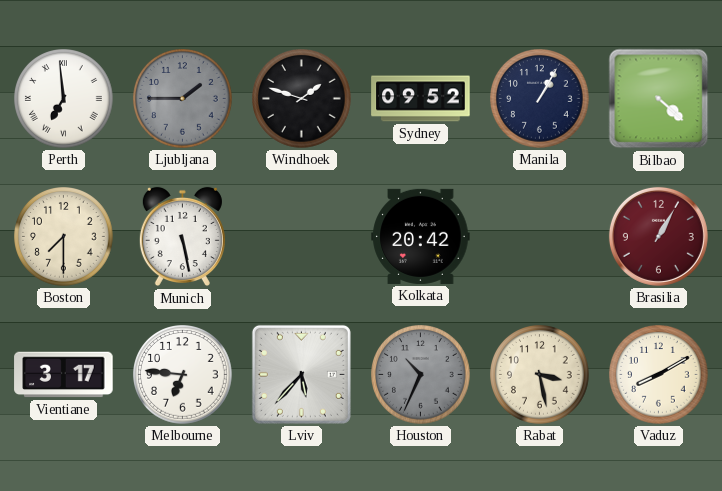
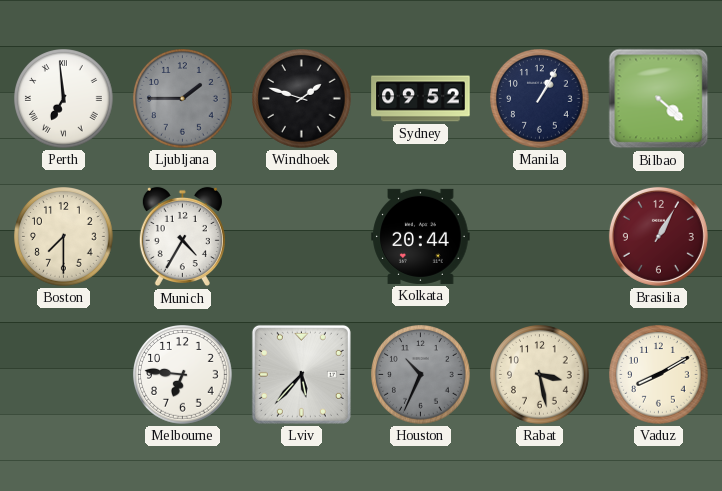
Munich: 5:28 -> 4:35
Kolkata: 20:42 -> 20:44
Vientiane: 3:17 -> none
